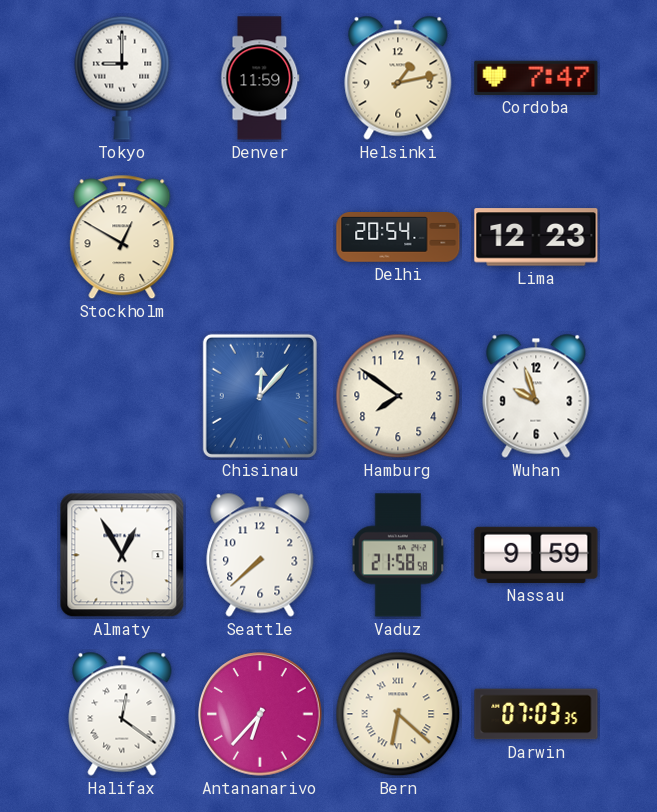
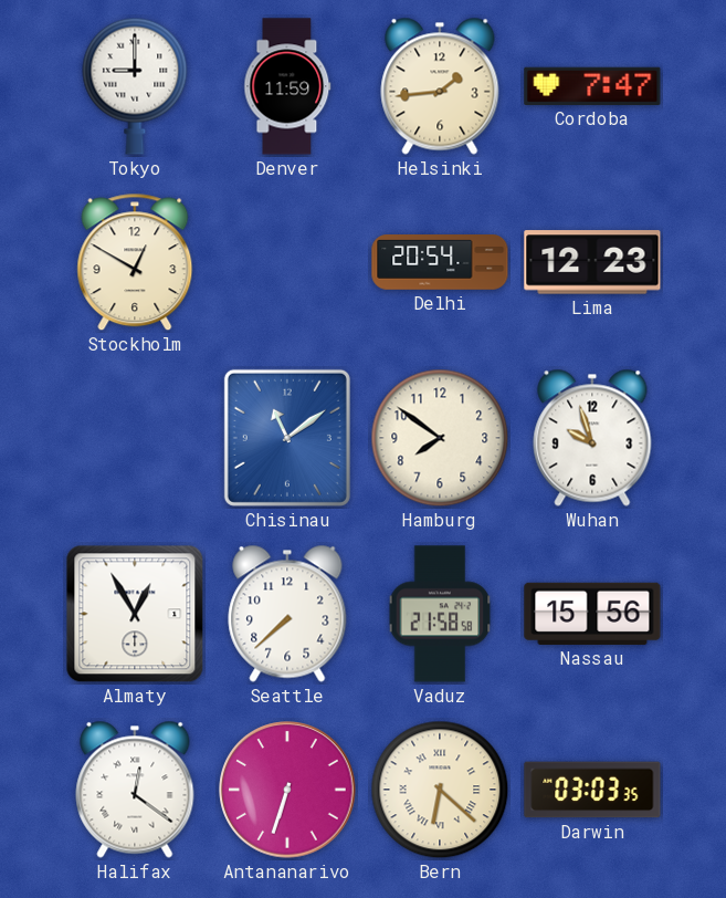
Helsinki: 1:13 -> 1:44
Chisinau: 12:07 -> 11:09
Nassau: 9:59 -> 15:56
Antananarivo: 6:37 -> 6:33
Darwin: 07:03 -> 03:03
